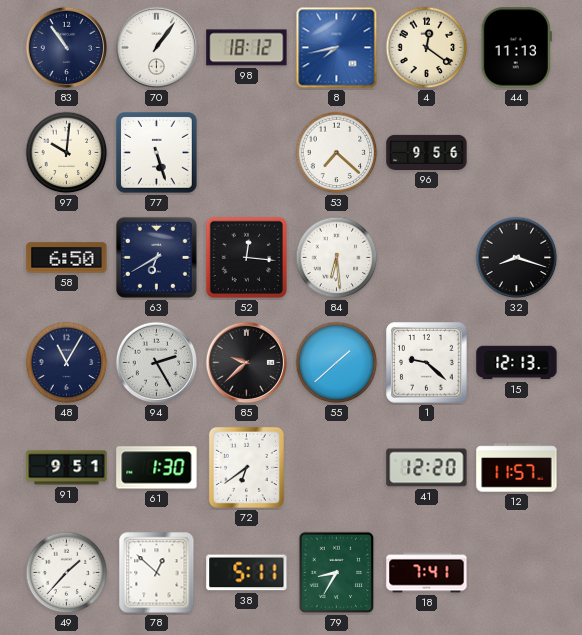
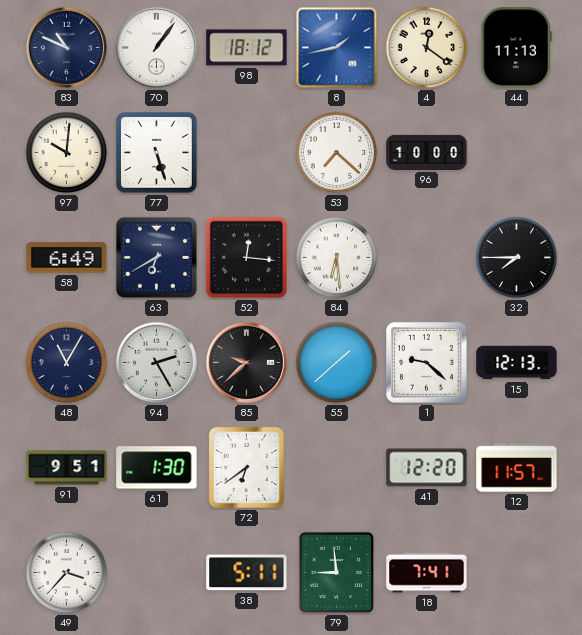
83: 10:54 -> 10:49
8: 7:43 -> 1:43
96: 9:56 -> 10:00
58: 6:50 -> 6:49
32: 8:18 -> 7:45
49: 1:37 -> 3:37
78: 12:52 -> none
79: 8:35 -> 8:59
